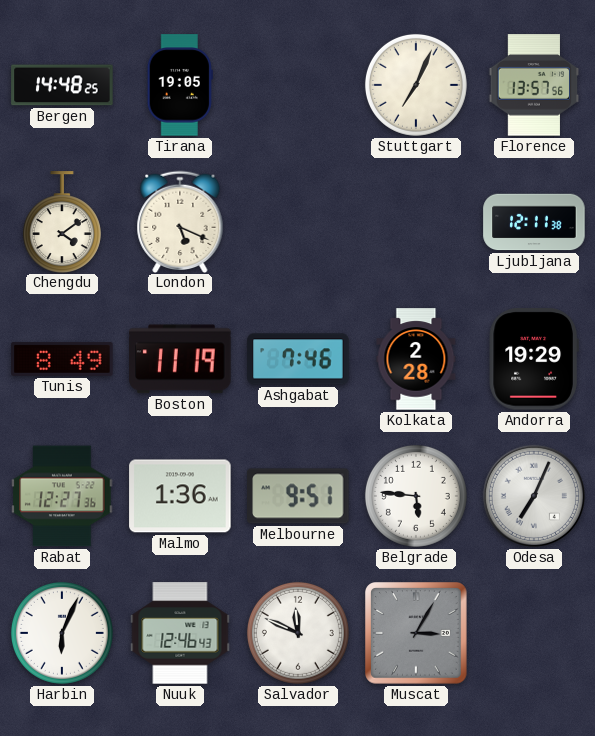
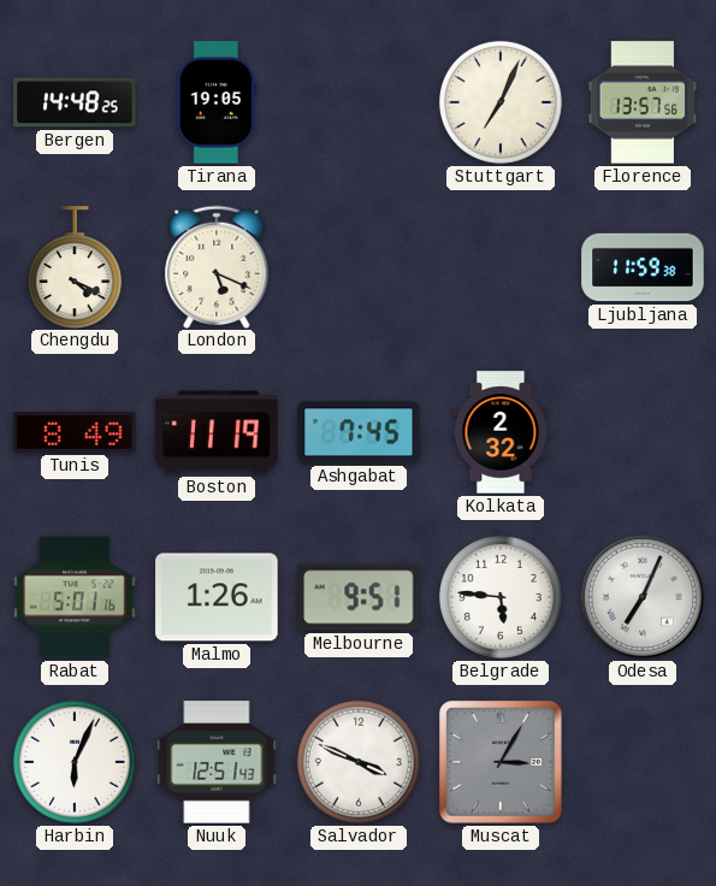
Chengdu: 4:09 -> 4:19
Ljubljana: 12:11 -> 11:59
Ashgabat: 7:46 -> 7:45
Kolkata: 2:28 -> 2:32
Andorra: 19:29 -> none
Rabat: 12:27 -> 5:01
Malmo: 1:36 -> 1:26
Nuuk: 12:46 -> 12:51
Salvador: 11:49 -> 3:49
